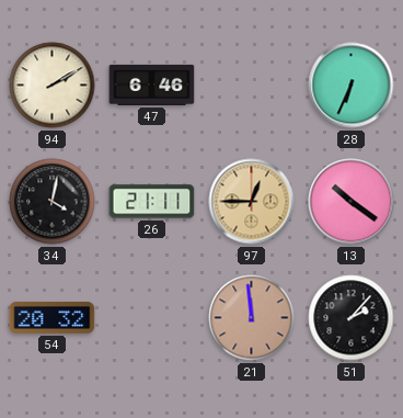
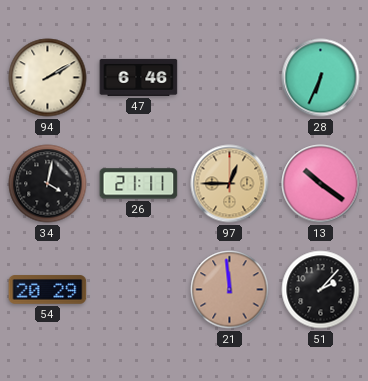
54: 20:32 -> 20:29
